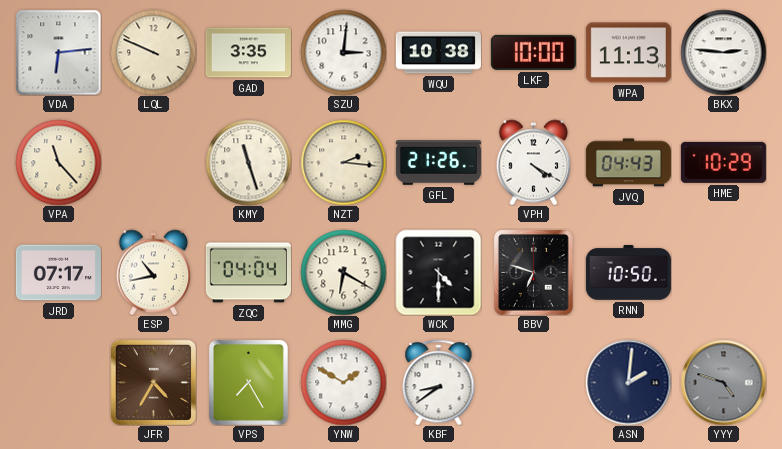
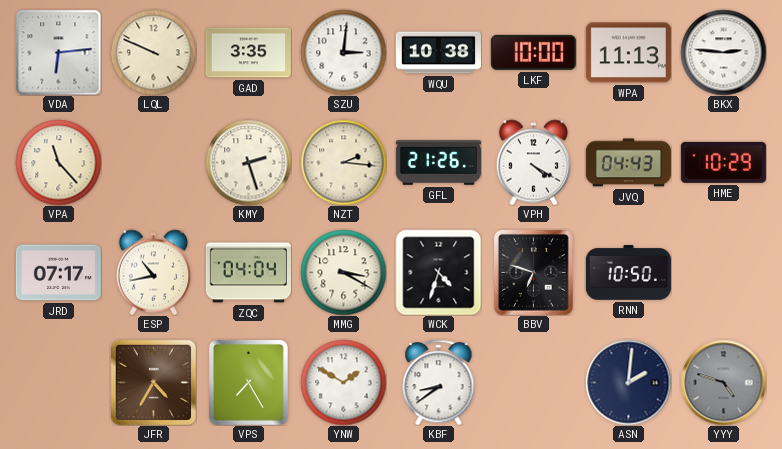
KMY: 11:27 -> 2:27
MMG: 6:20 -> 3:20
WCK: 4:30 -> 4:33
